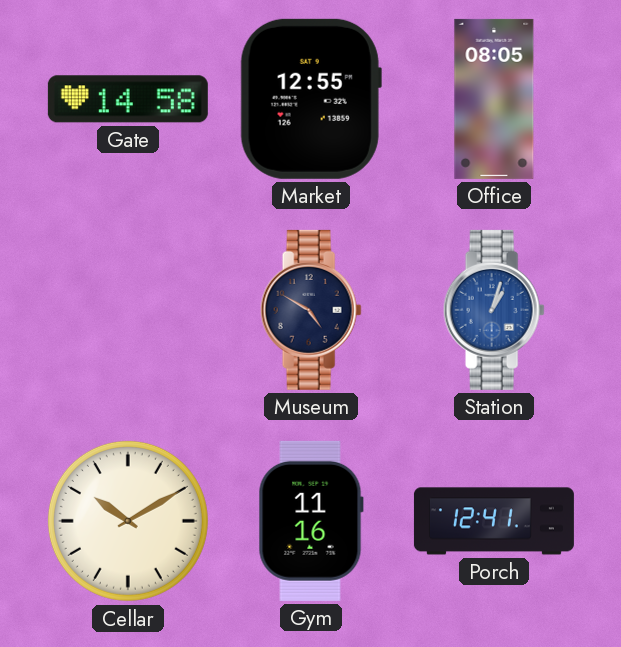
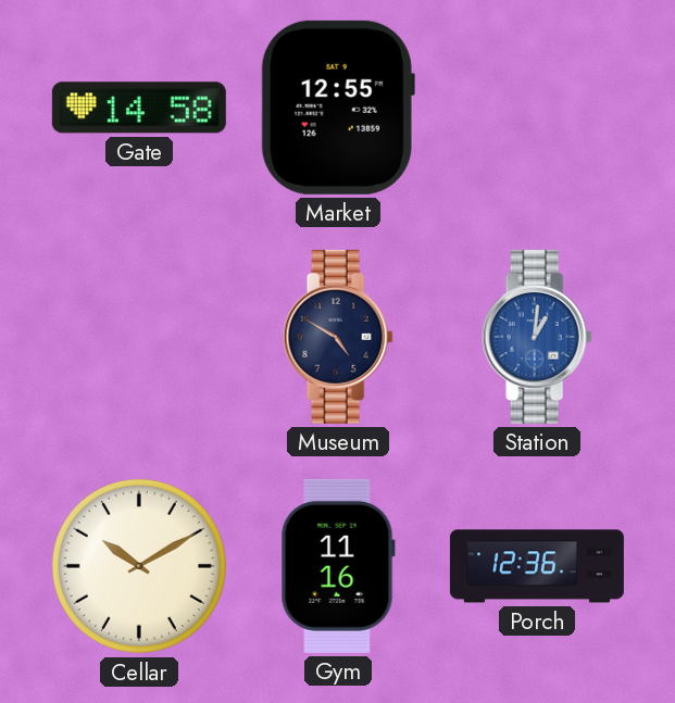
Office: 08:05 -> none
Station: 1:03 -> 1:01
Porch: 12:41 -> 12:36
